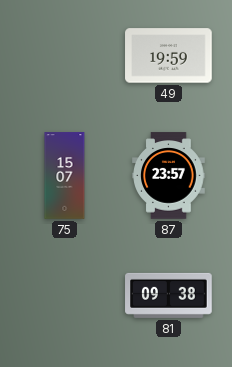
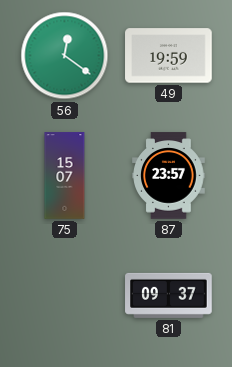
56: none -> 12:21
81: 09:38 -> 09:37
